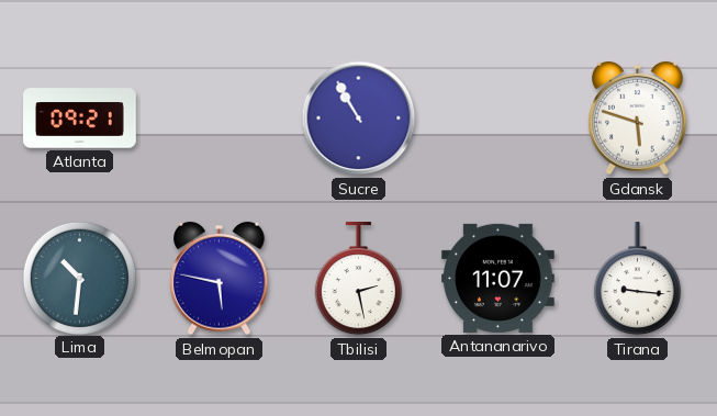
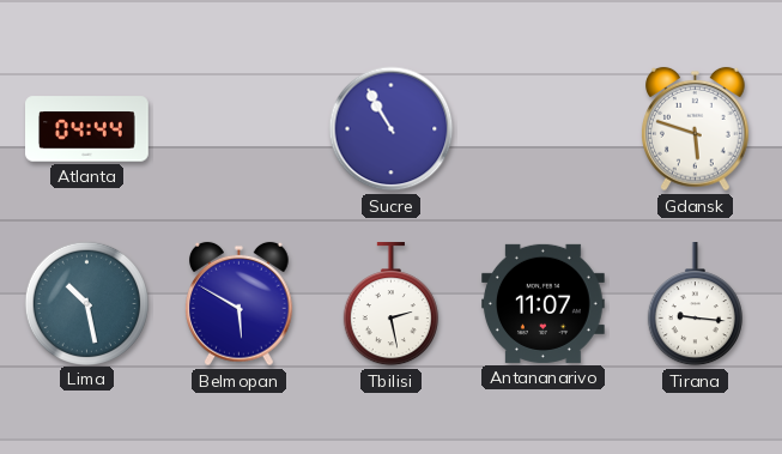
Atlanta: 09:21 -> 04:44
Lima: 10:31 -> 10:28
Belmopan: 5:47 -> 5:50
